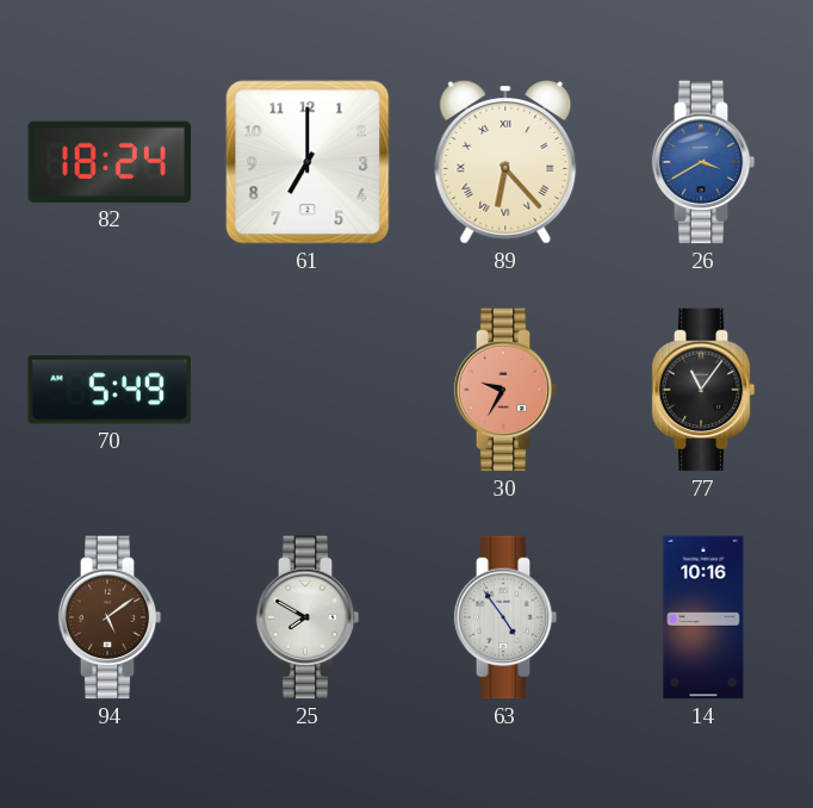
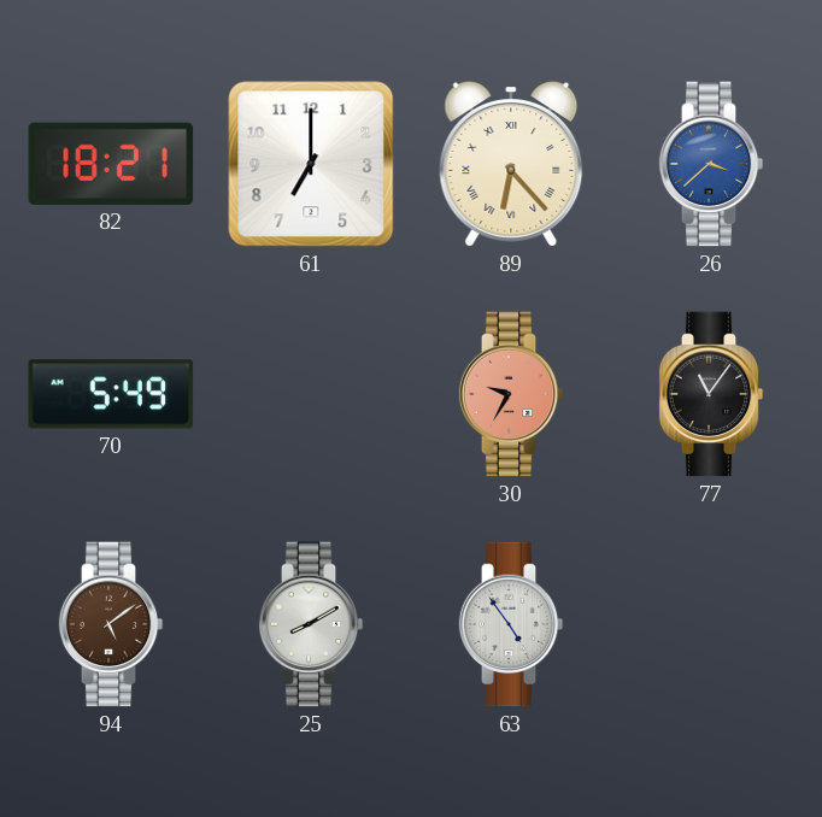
82: 18:24 -> 18:21
26: 3:40 -> 3:38
25: 7:50 -> 8:10
14: 10:16 -> none
